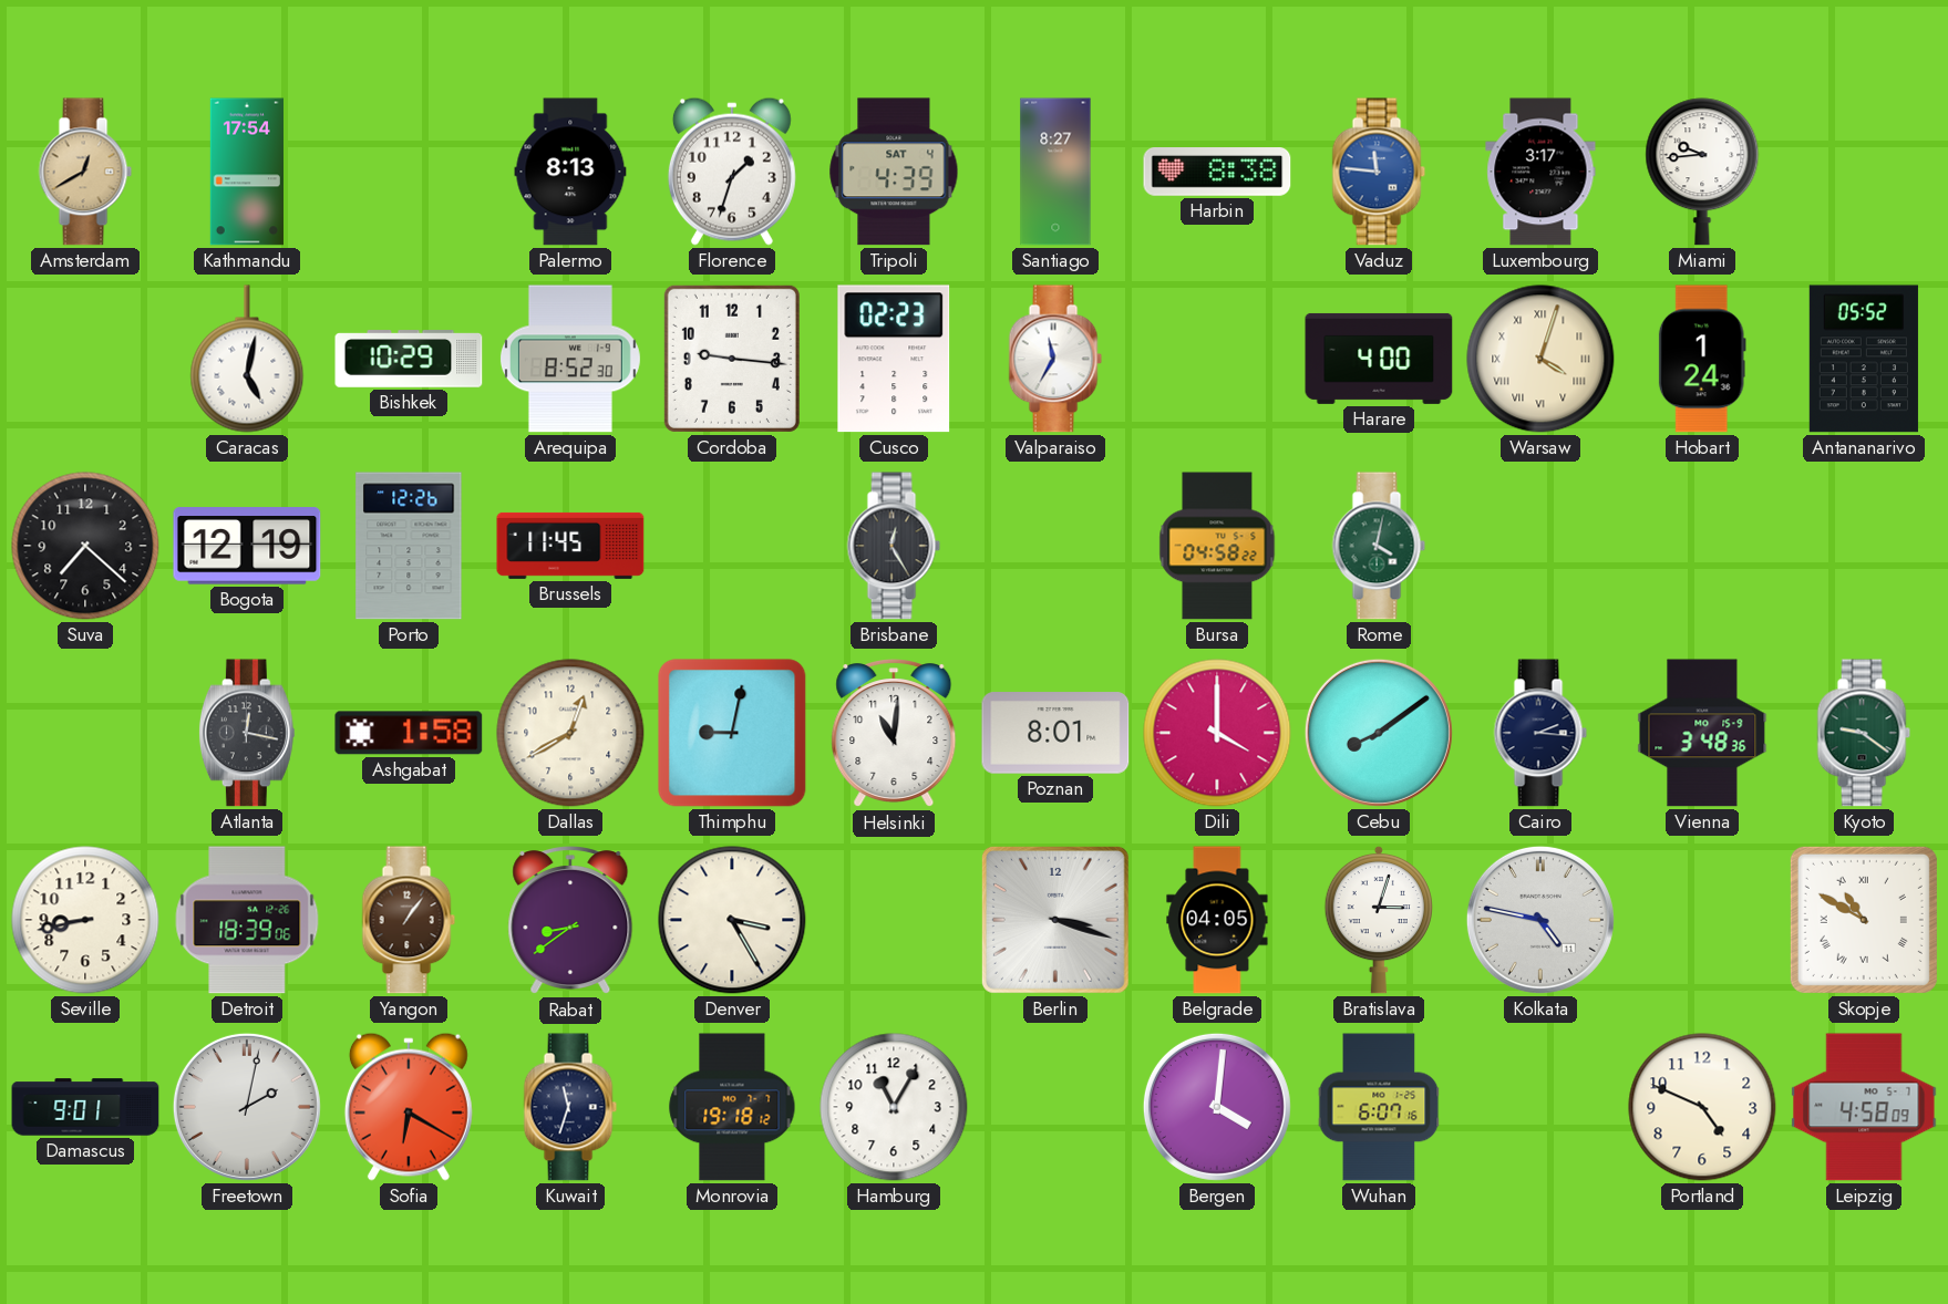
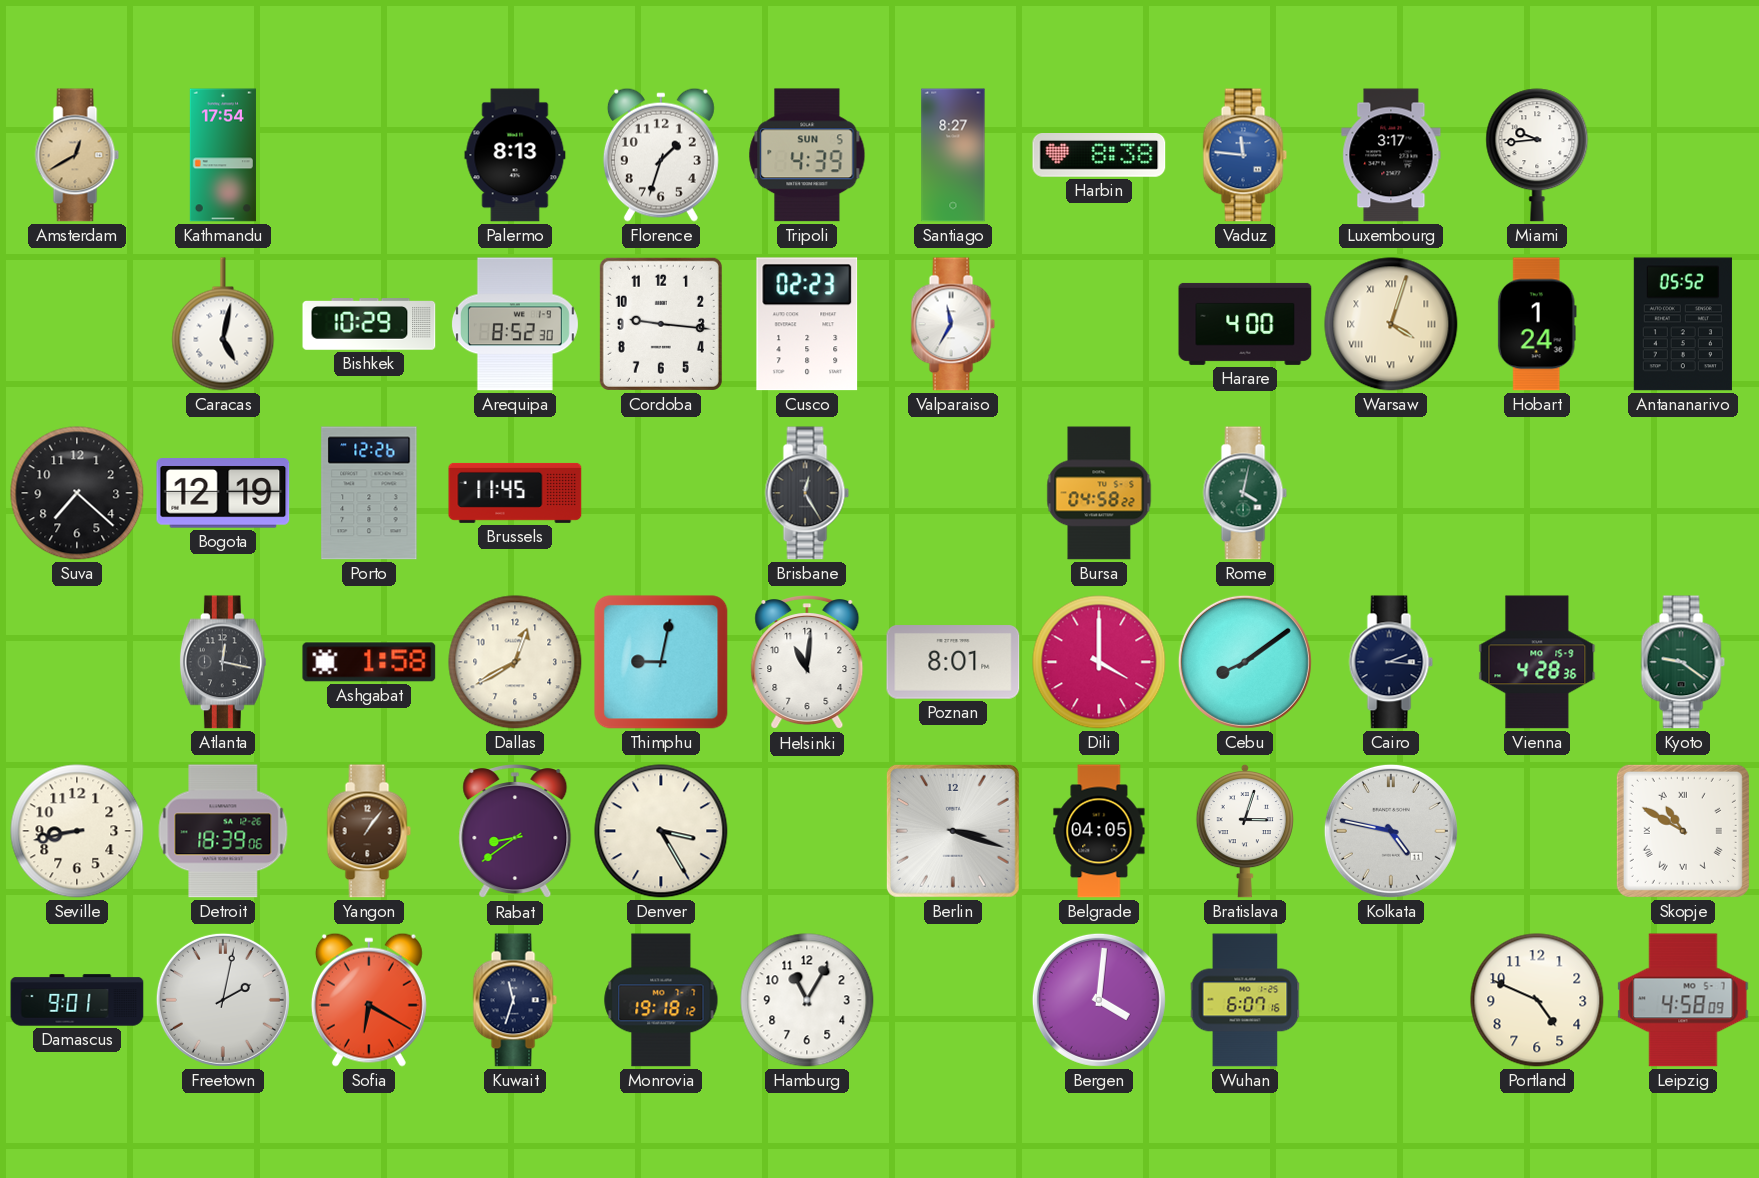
Tripoli date: SAT 4 -> SUN 5
Vienna: 3:48 -> 4:28
